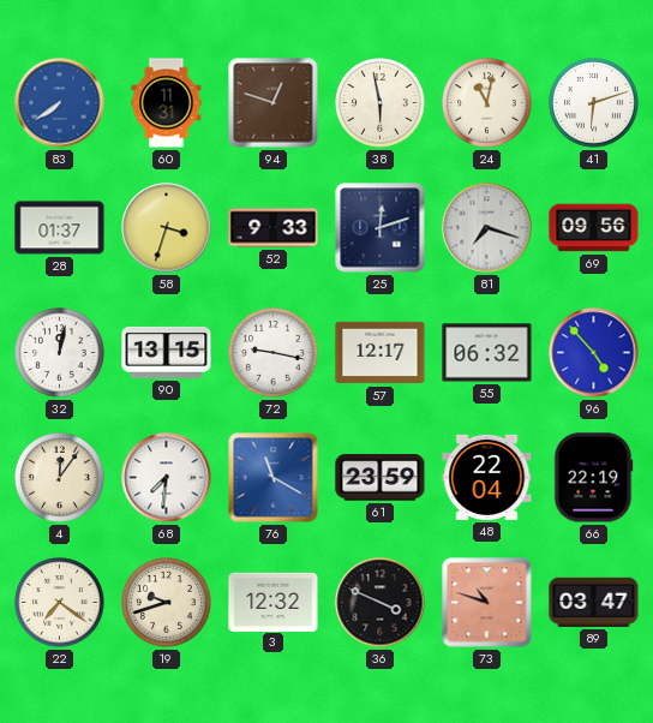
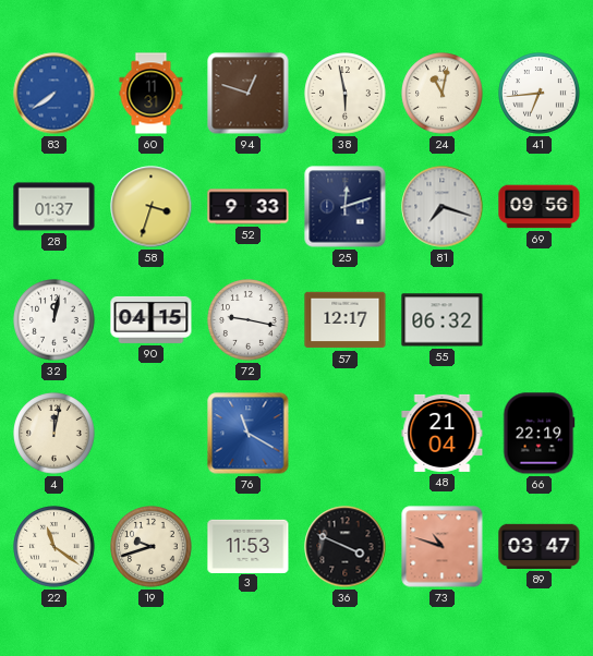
41: 6:12 -> 6:44
90: 13:15 -> 04:15
96: 4:53 -> none
4: 12:06 -> 12:02
68: 7:31 -> none
61: 23:59 -> none
48: 22:04 -> 21:04
22: 7:21 -> 11:21
3: 12:32 -> 11:53
